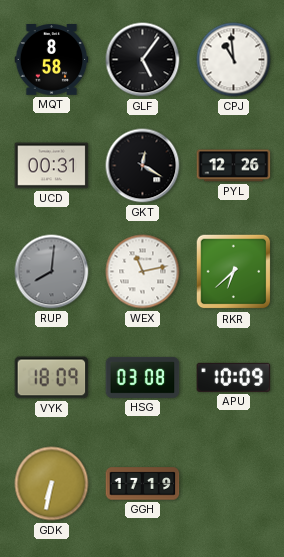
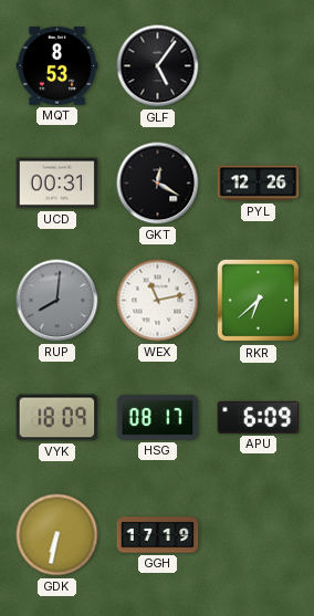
MQT: 8:58 -> 8:53
CPJ: 10:59 -> none
HSG: 03:08 -> 08:17
APU: 10:09 -> 6:09
